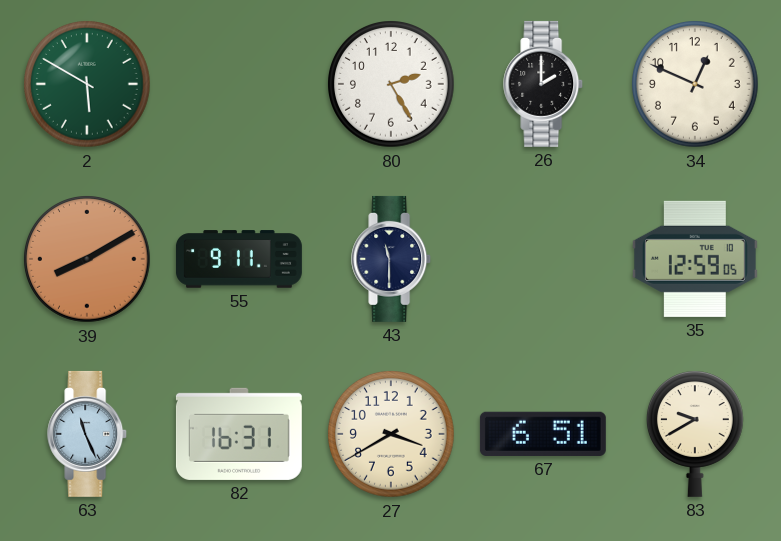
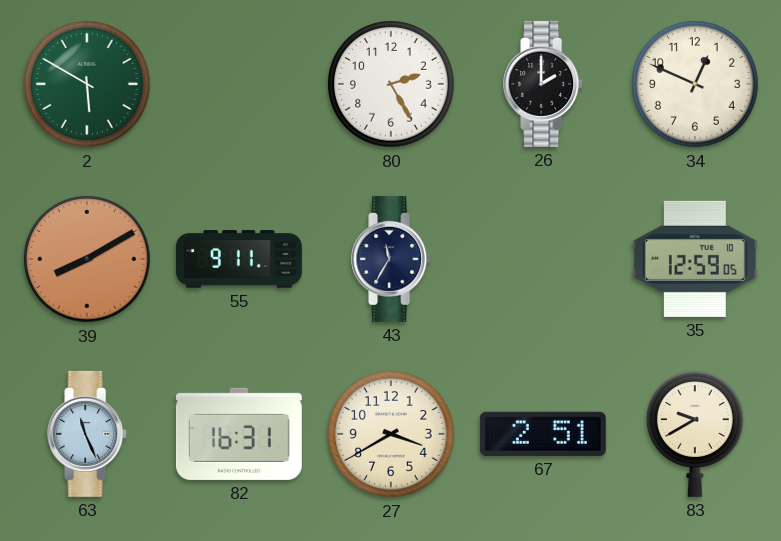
43: 11:30 -> 11:35
67: 6:51 -> 2:51
